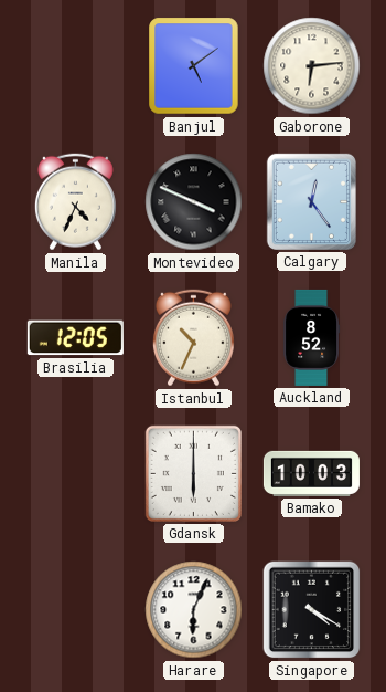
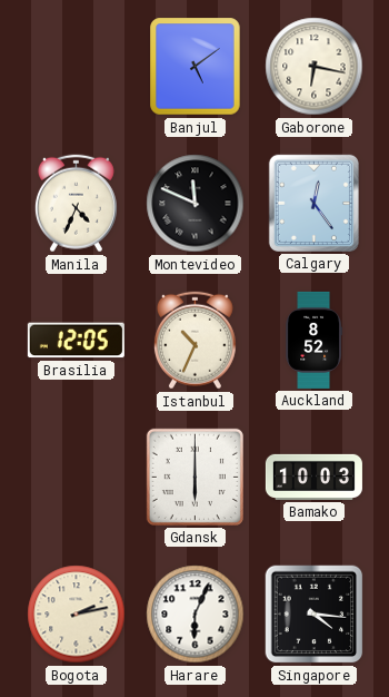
Gaborone: 6:14 -> 6:17
Montevideo: 3:49 -> 11:49
Bogota: none -> 2:13
Singapore: 4:20 -> 4:16
